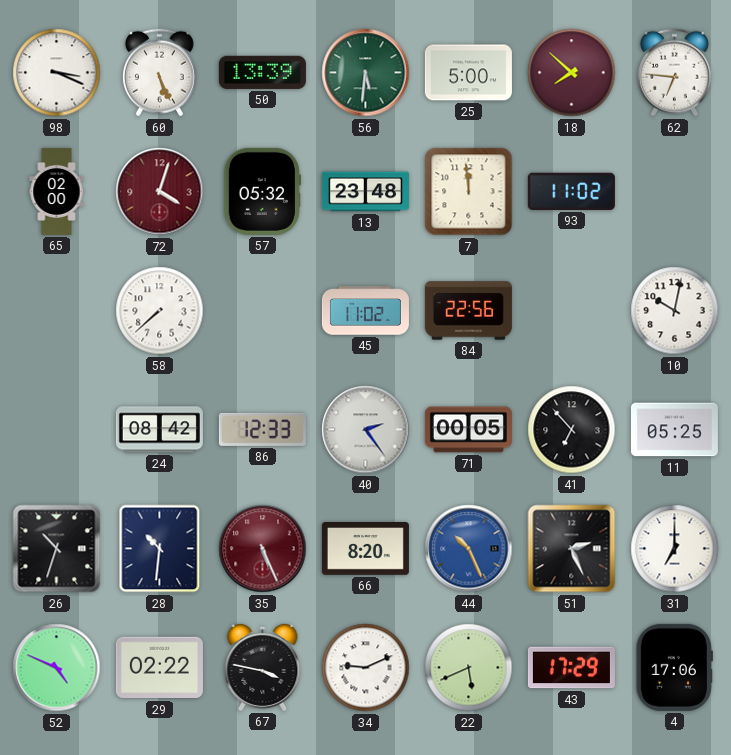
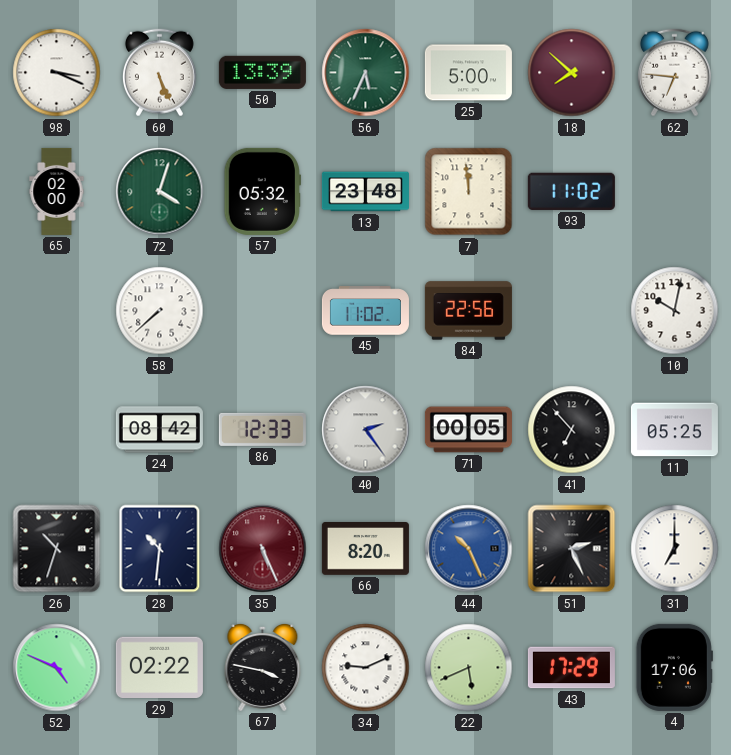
56: 5:31 -> 5:34
72 dial: burgundy -> green
